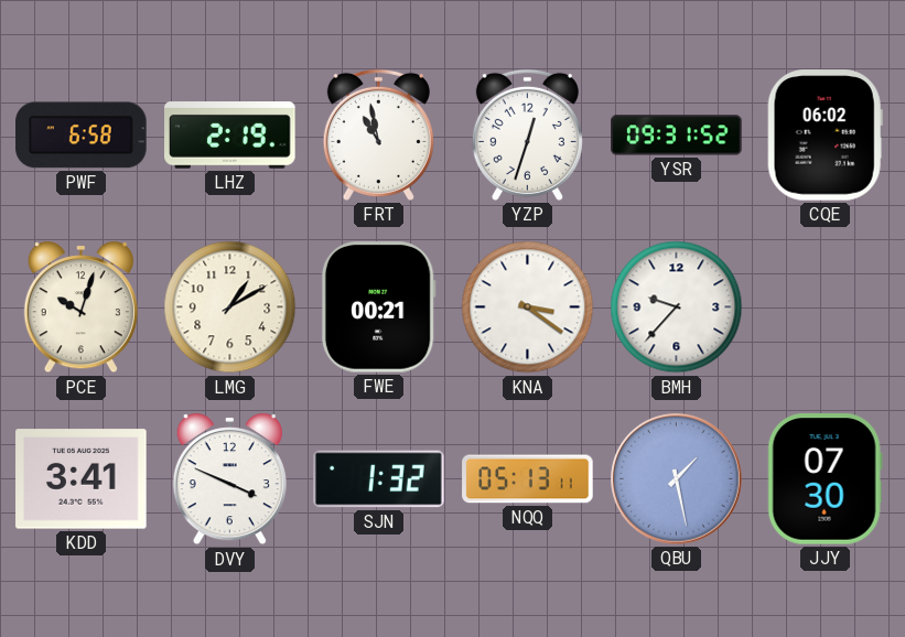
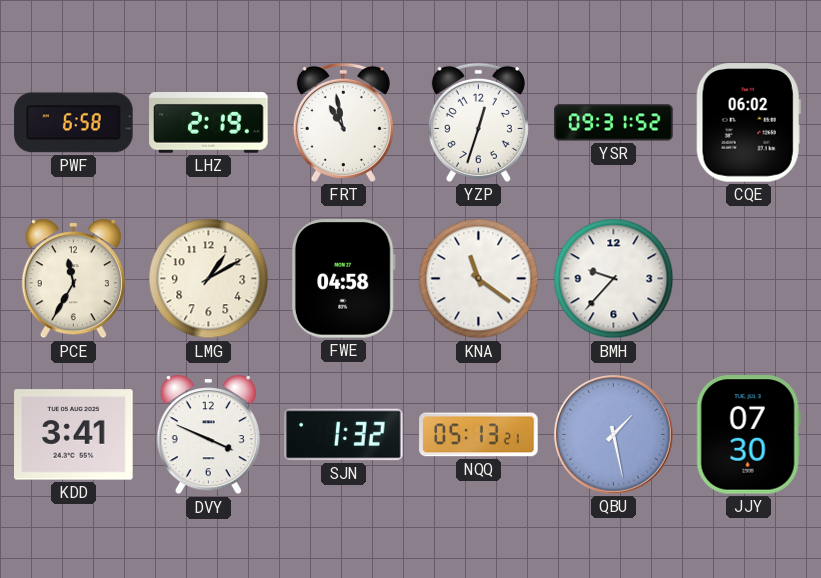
PCE: 10:03 -> 11:35
FWE: 00:21 -> 04:58
KNA: 3:21 -> 11:21
NQQ: 05:13:11 -> 05:13:21
